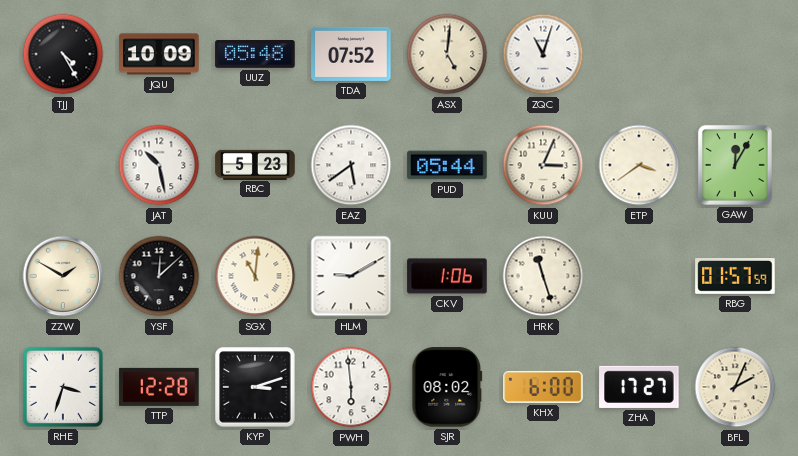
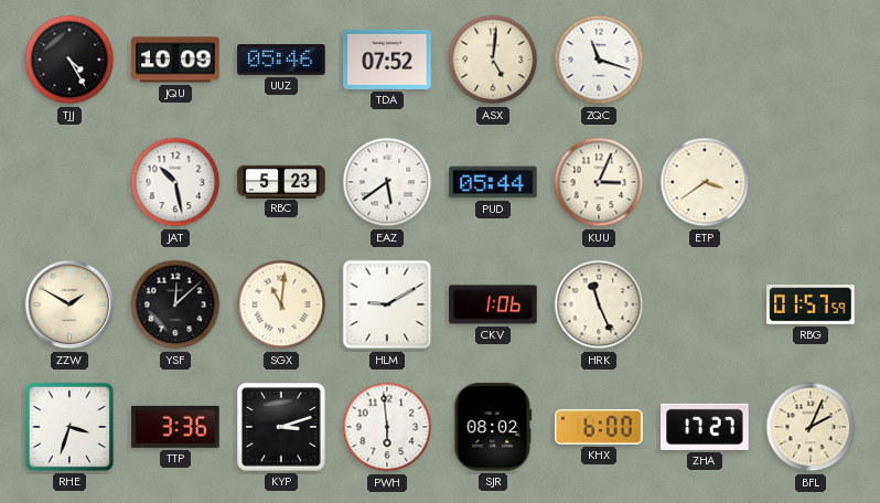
UUZ: 05:48 -> 05:46
ZQC: 11:03 -> 11:18
GAW: 12:05 -> none
HRK: 11:27 -> 11:26
TTP: 12:28 -> 3:36
